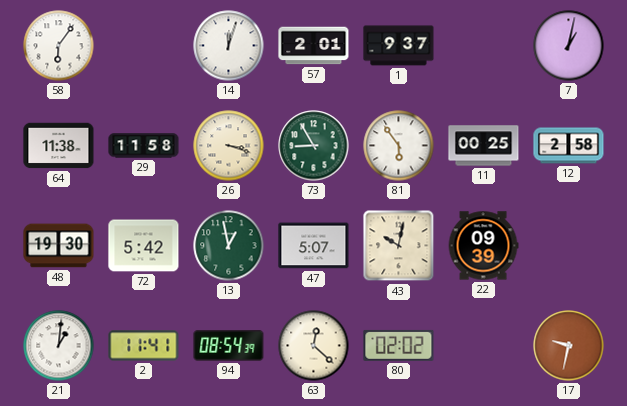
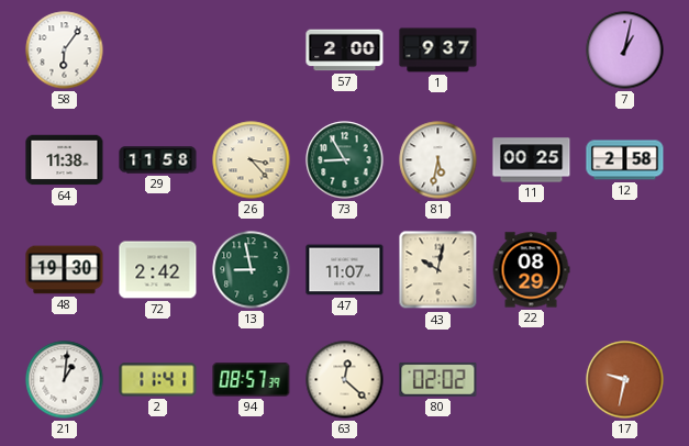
14: 12:03 -> none
57: 2:01 -> 2:00
26: 3:18 -> 3:23
81: 5:54 -> 5:32
72: 5:42 -> 2:42
13: 12:58 -> 8:58
47: 5:07 -> 11:07
22: 09:39 -> 08:29
94: 08:54 -> 08:57
